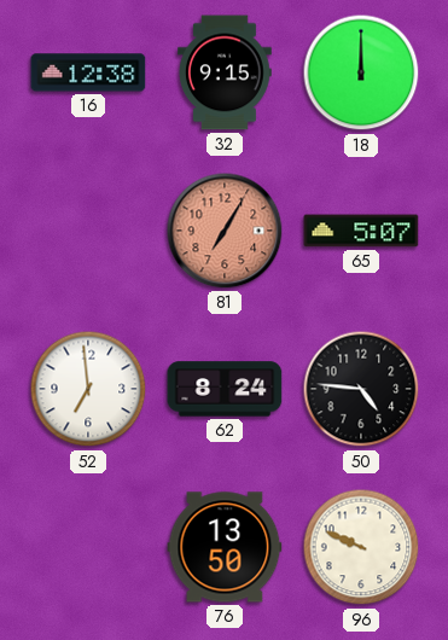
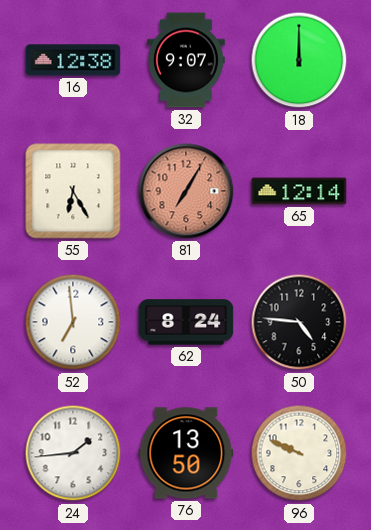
32: 9:15 -> 9:07
55: none -> 6:25
65: 5:07 -> 12:14
24: none -> 1:44
